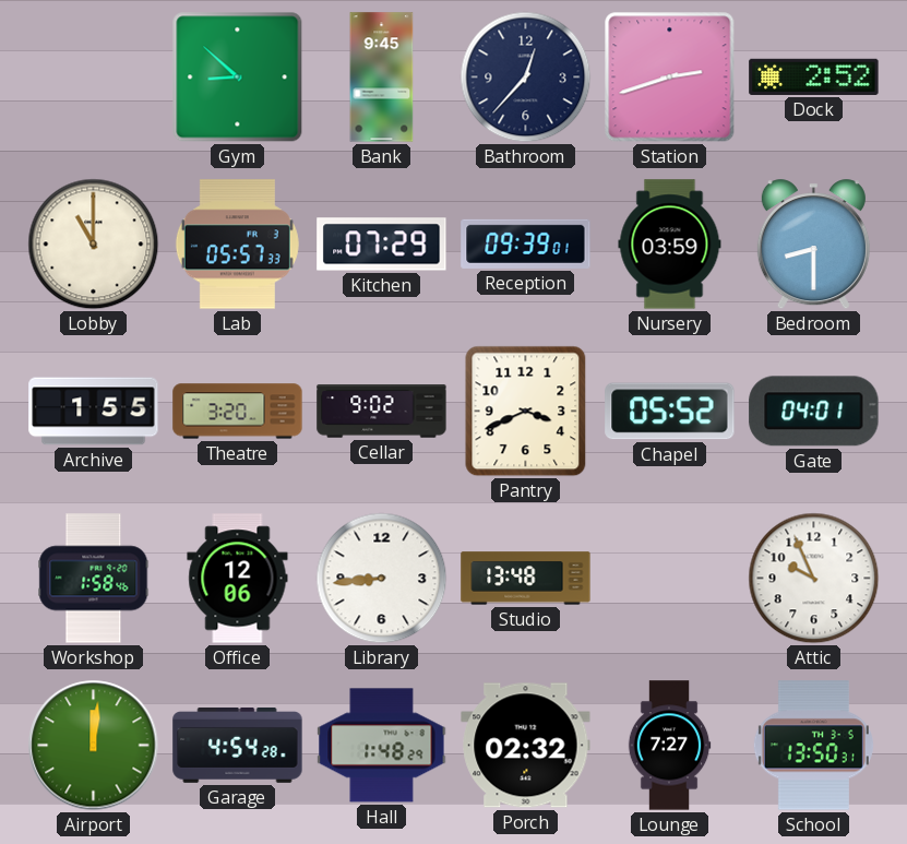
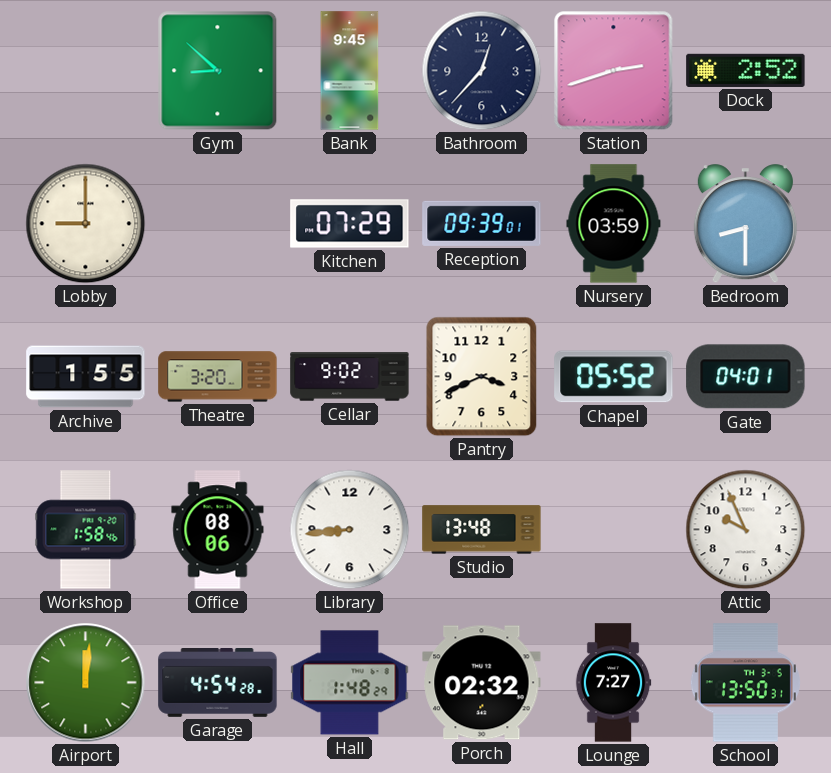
Lobby: 11:00 -> 9:00
Lab: 05:57 -> none
Office: 12:06 -> 08:06
